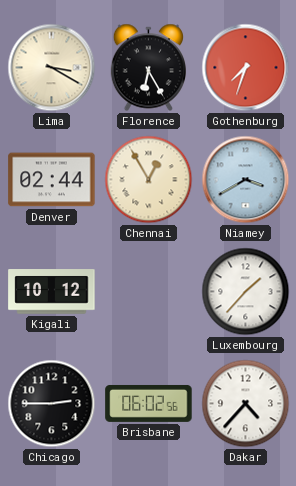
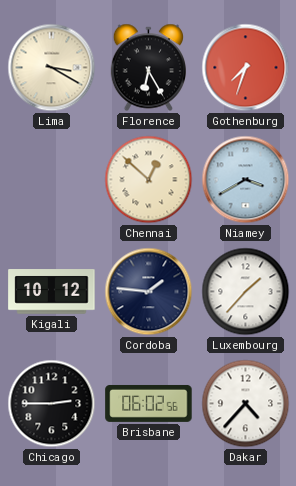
Denver: 02:44 -> none
Chennai: 12:55 -> 12:52
Cordoba: none -> 1:46
